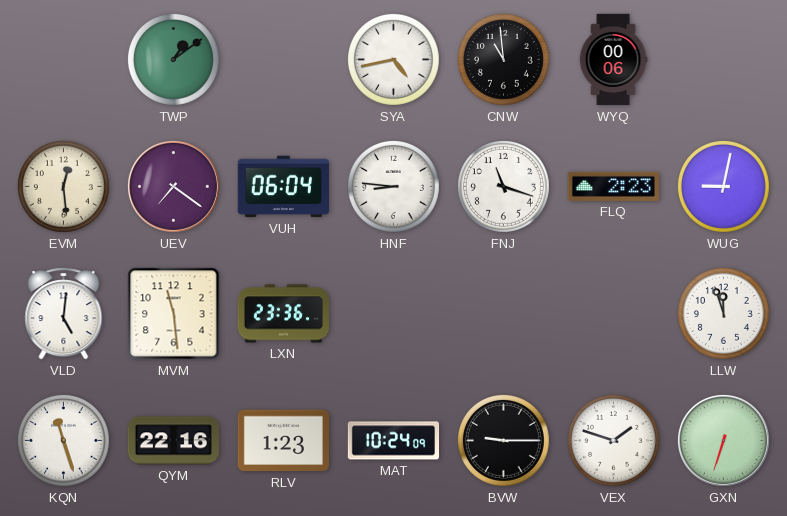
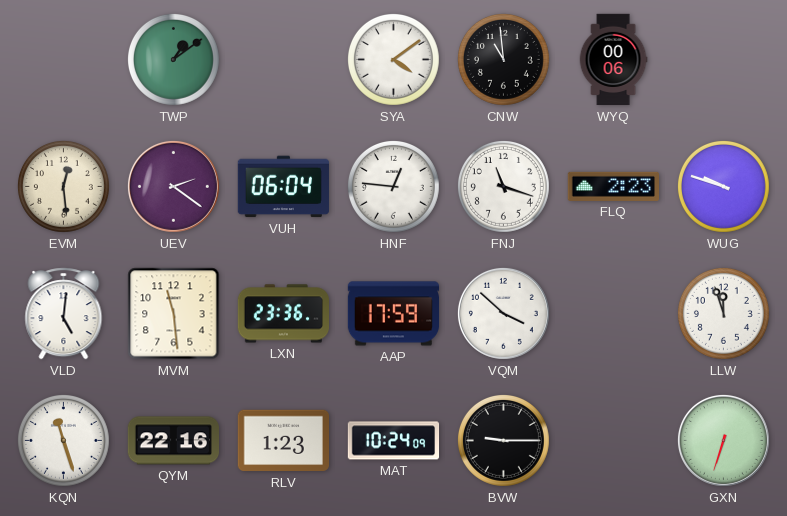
SYA: 4:43 -> 4:09
UEV: 7:21 -> 2:21
HNF: 8:46 -> 12:46
WUG: 9:02 -> 9:48
AAP: none -> 17:59
VQM: none -> 3:52
VEX: 1:48 -> none
